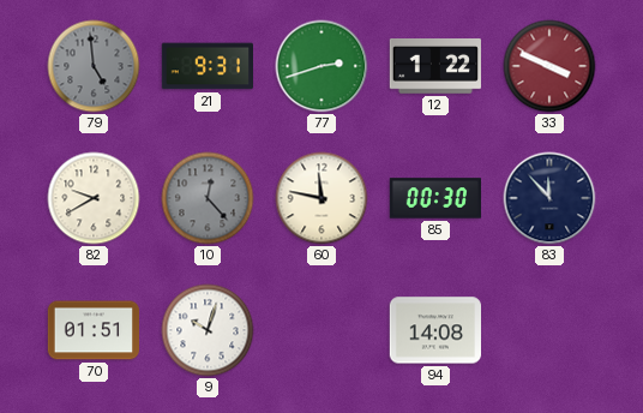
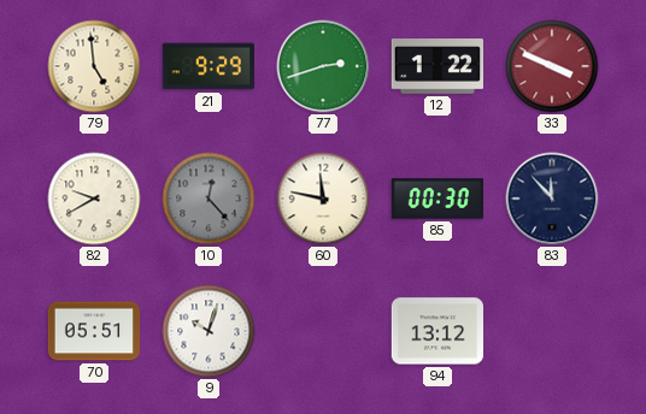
79 dial: grey -> cream
21: 9:31 -> 9:29
70: 01:51 -> 05:51
94: 14:08 -> 13:12
